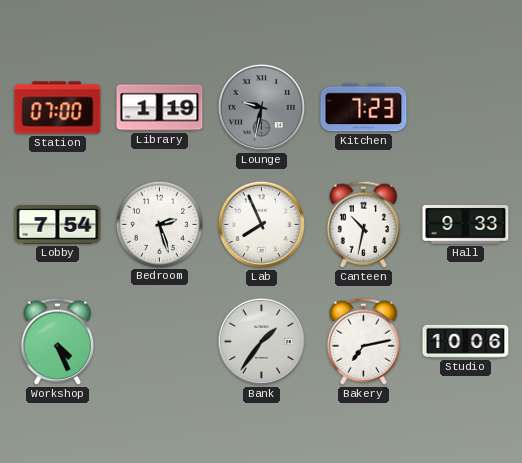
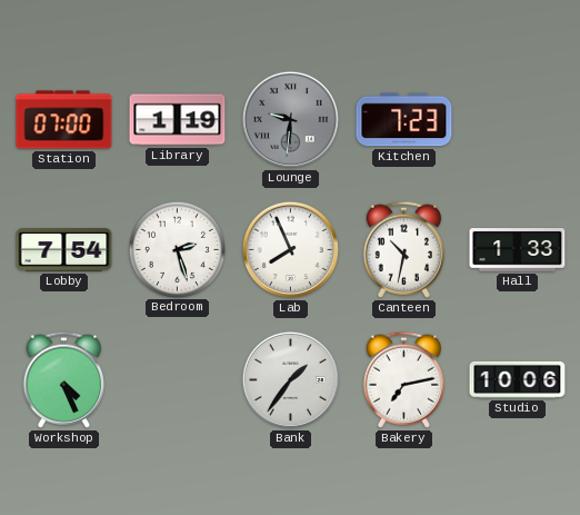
Lounge: 9:32 -> 9:31
Hall: 9:33 -> 1:33
